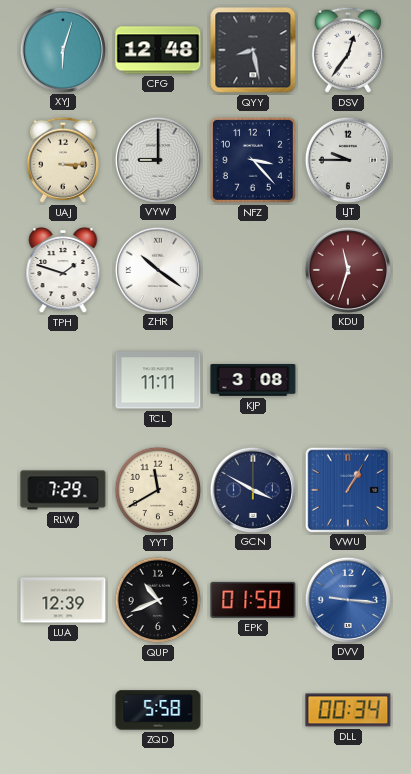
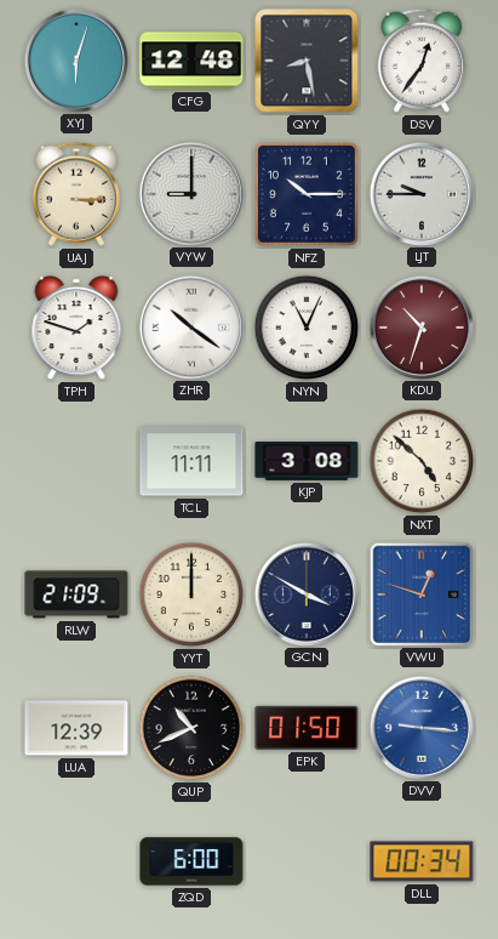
NFZ: 3:23 -> 10:15
NYN: none -> 11:04
KDU: 11:33 -> 10:33
NXT: none -> 4:52
RLW: 7:29 -> 21:09
YYT: 11:40 -> 12:00
VWU: 1:05 -> 12:48
ZQD: 5:58 -> 6:00
